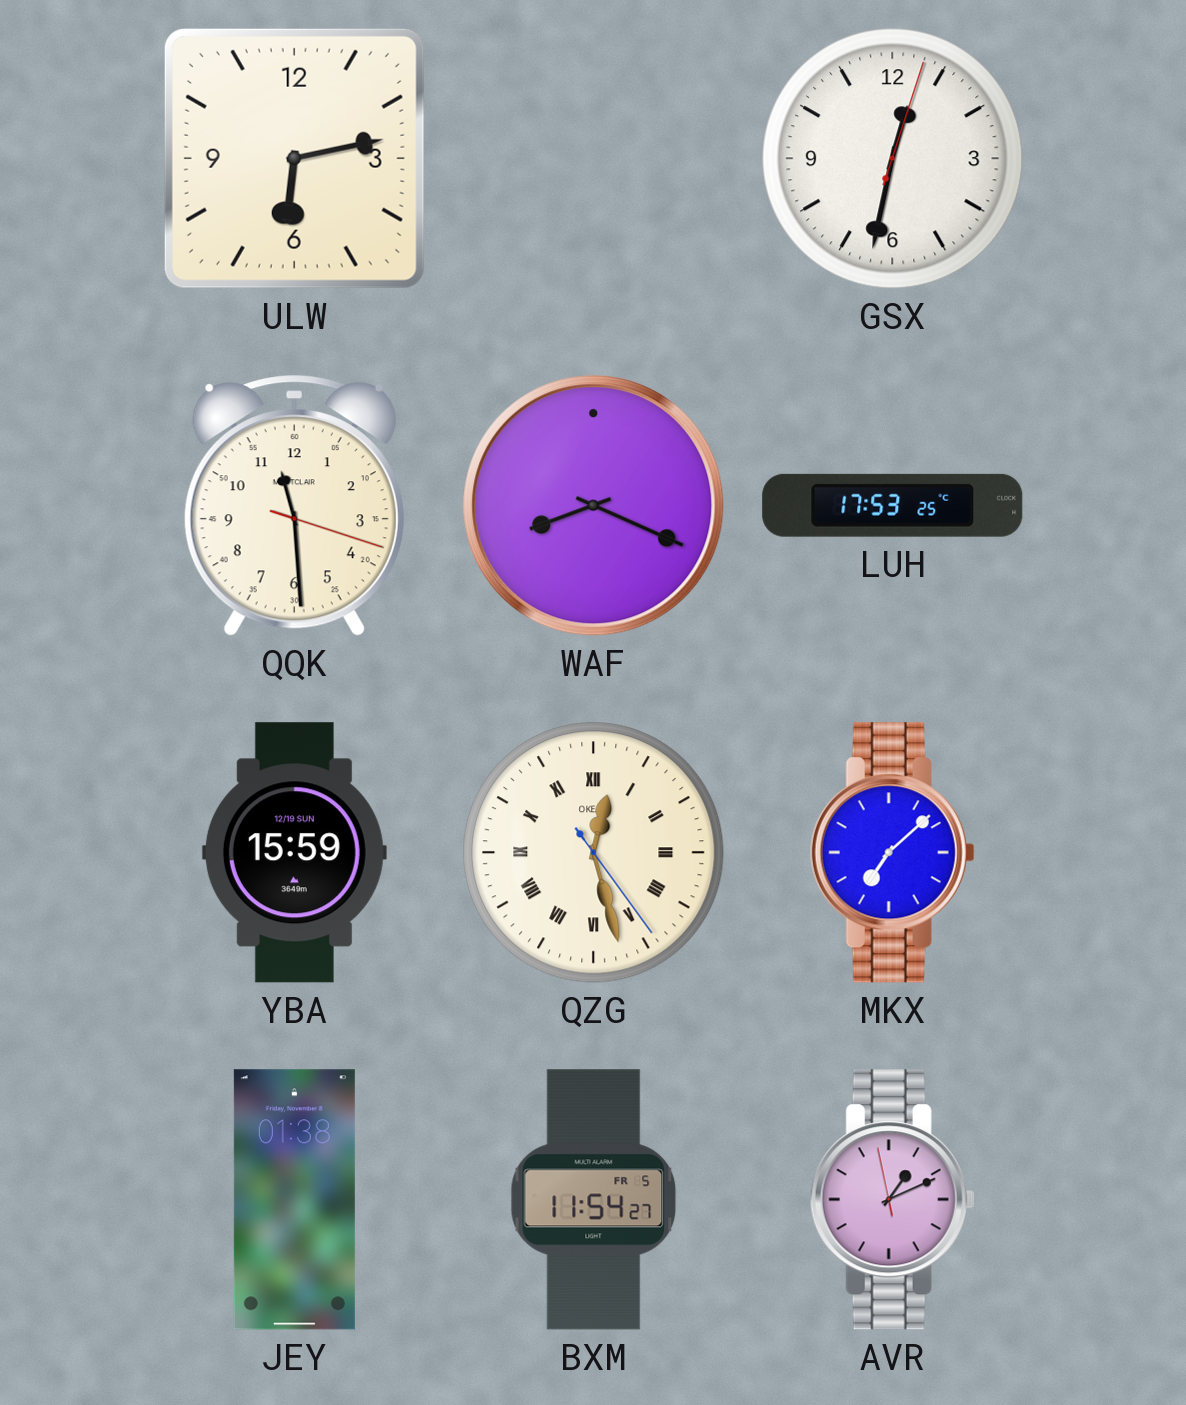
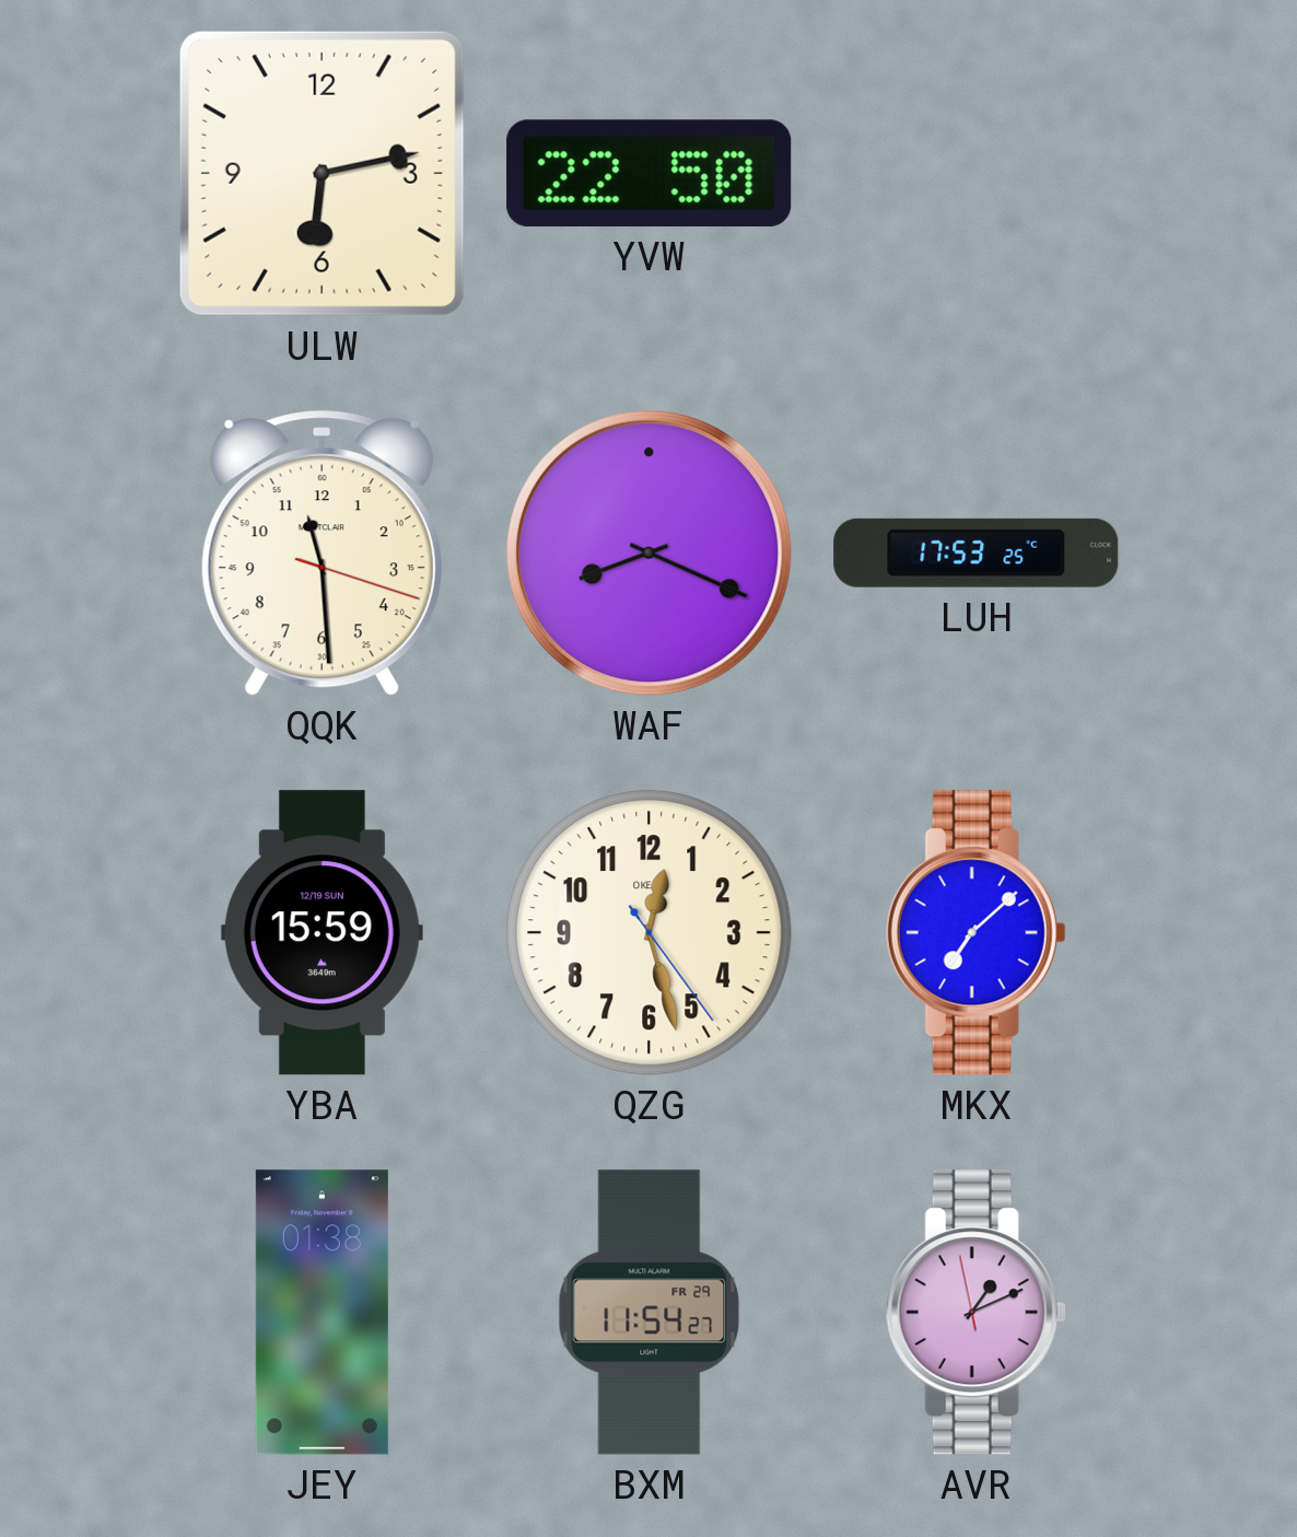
YVW: none -> 22:50
GSX: 12:32 -> none
QZG numerals: Roman -> Arabic
BXM date: FR 5 -> FR 29
